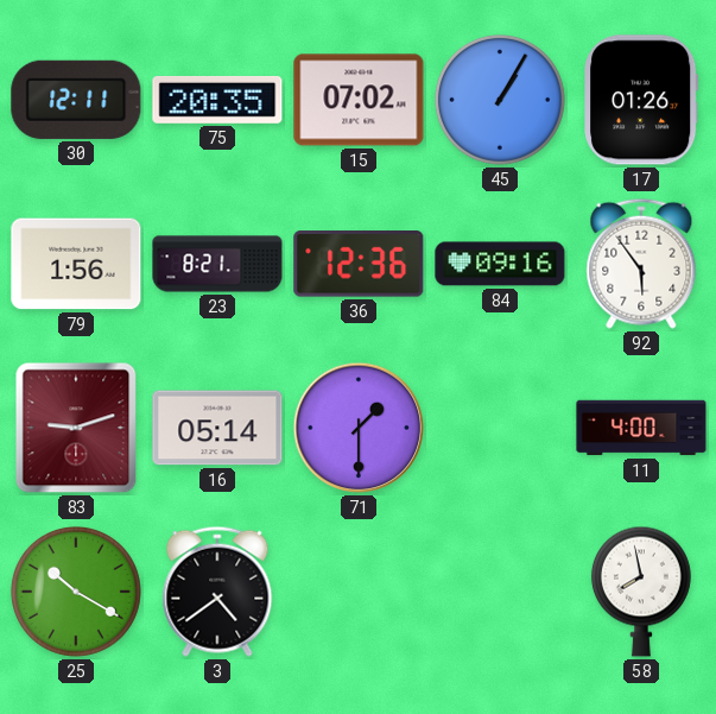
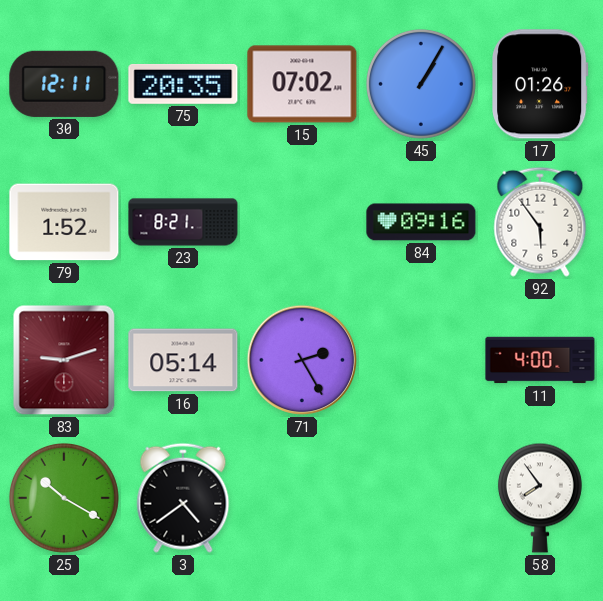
79: 1:56 -> 1:52
36: 12:36 -> none
71: 1:30 -> 2:25
58: 7:58 -> 7:54
